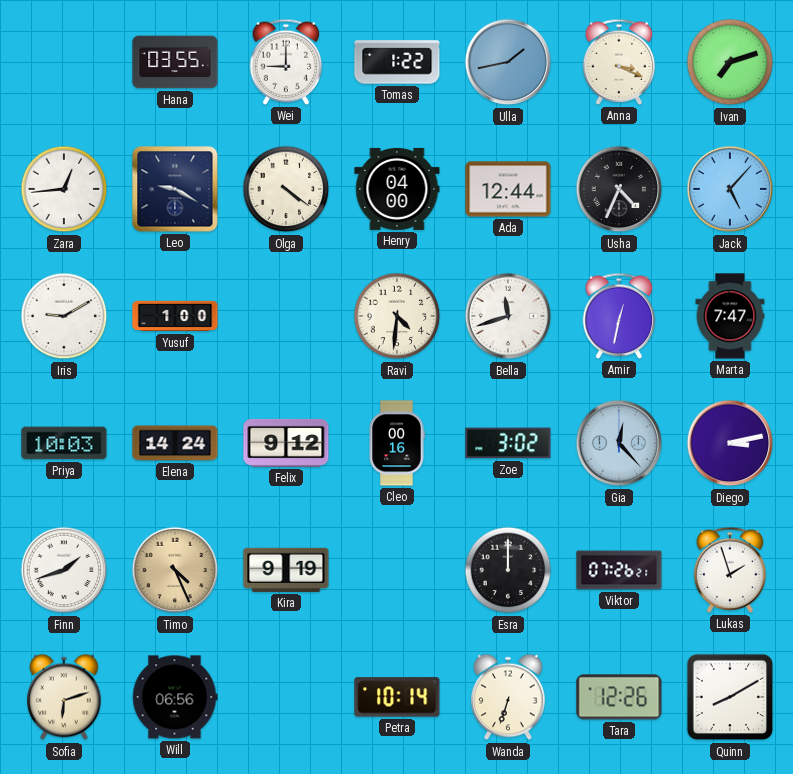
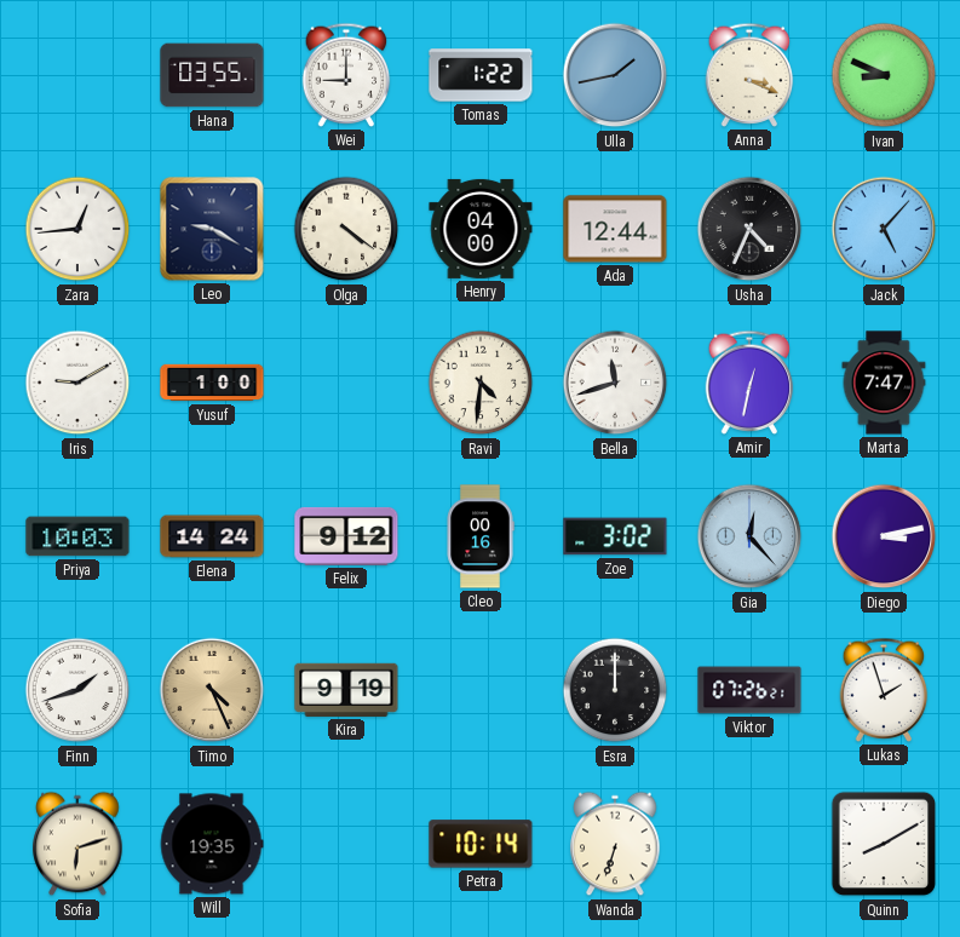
Ivan: 7:12 -> 8:49
Will: 06:56 -> 19:35
Tara: 12:26 -> none
